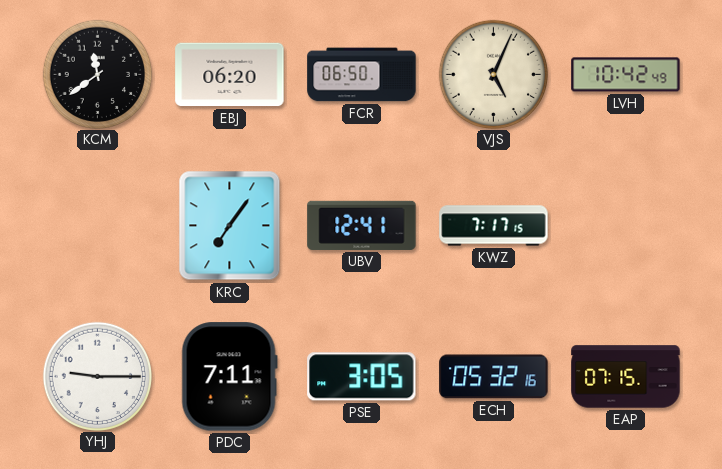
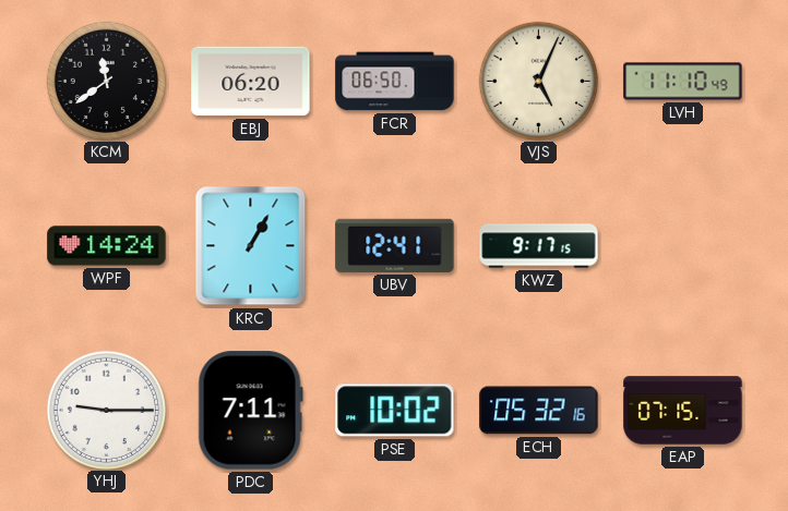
LVH: 10:42 -> 11:10
WPF: none -> 14:24
KRC: 7:06 -> 1:05
KWZ: 7:17 -> 9:17
PSE: 3:05 -> 10:02
